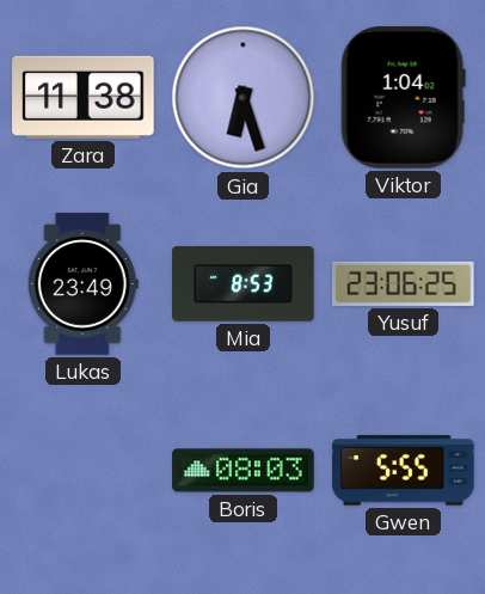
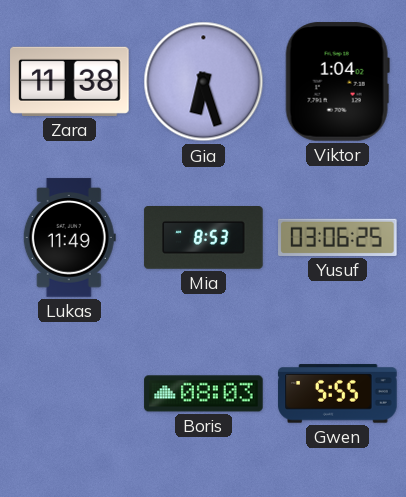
Lukas: 23:49 -> 11:49
Yusuf: 23:06 -> 03:06
